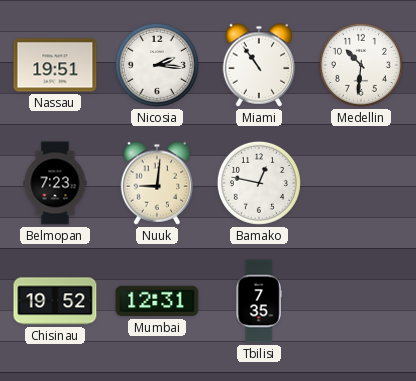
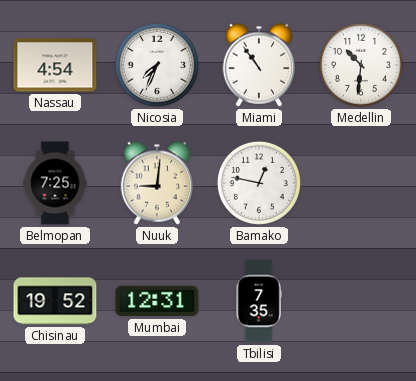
Nassau: 19:51 -> 4:54
Nicosia: 2:16 -> 7:34
Belmopan: 7:23 -> 7:25
